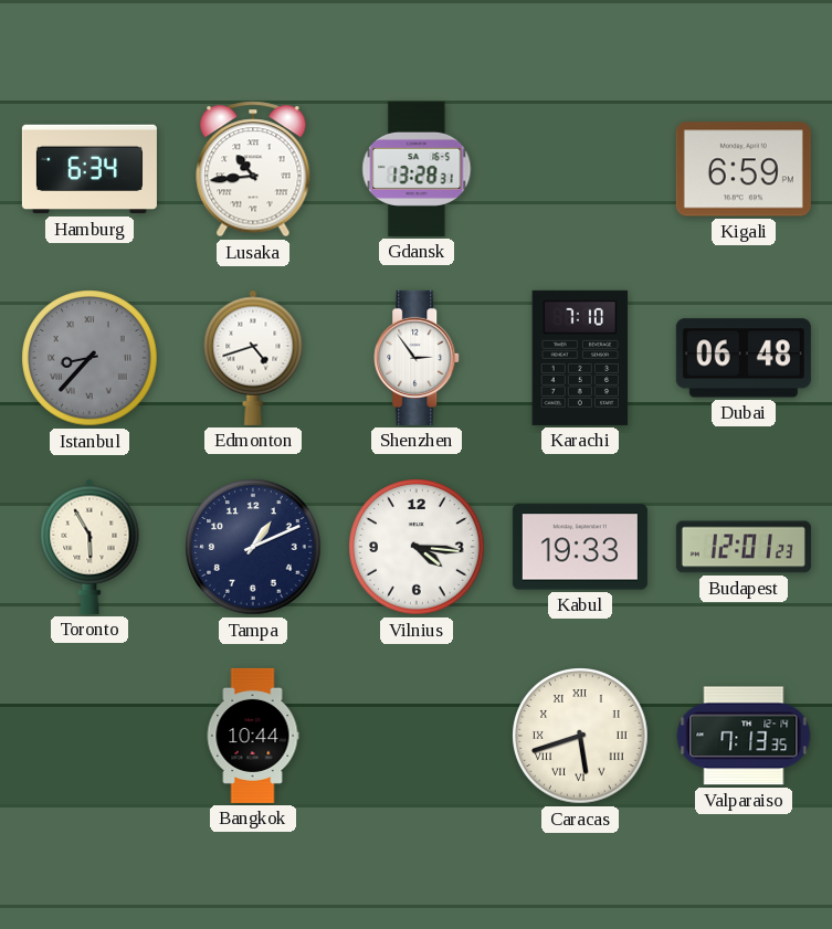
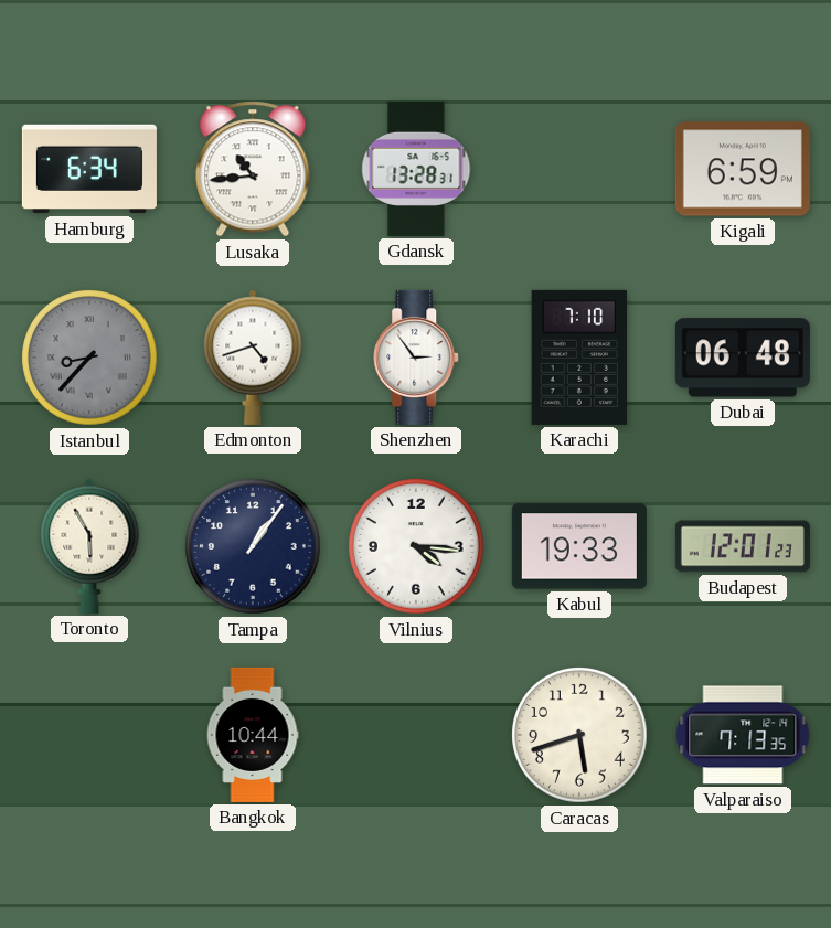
Tampa: 1:11 -> 1:06
Caracas numerals: Roman -> Arabic
